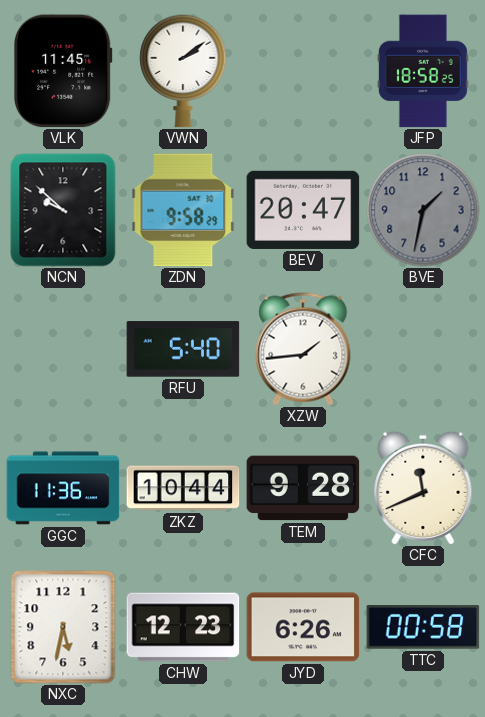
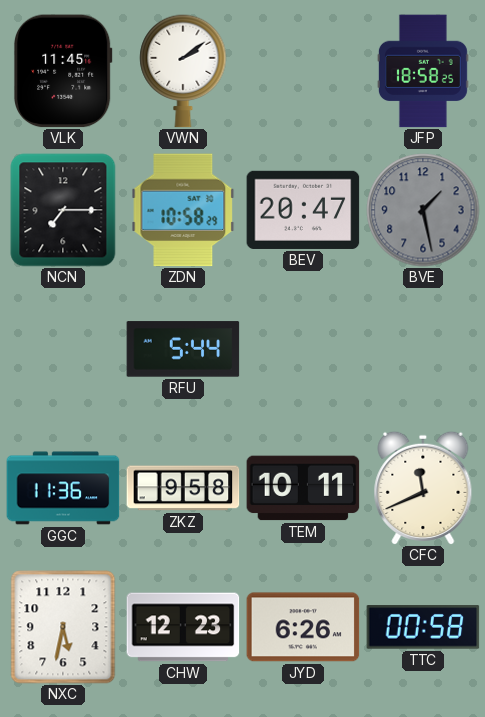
NCN: 9:52 -> 7:15
ZDN: 9:58 -> 10:58
BVE: 1:32 -> 1:28
RFU: 5:40 -> 5:44
XZW: 1:44 -> none
ZKZ: 10:44 -> 9:58
TEM: 9:28 -> 10:11
